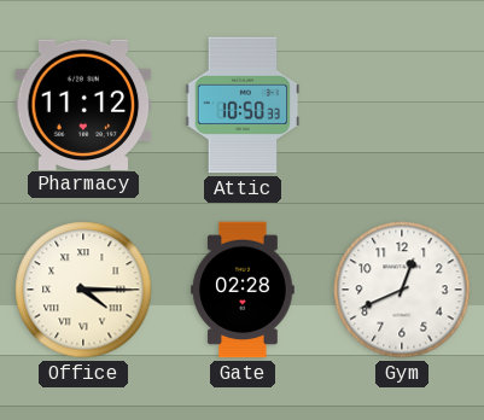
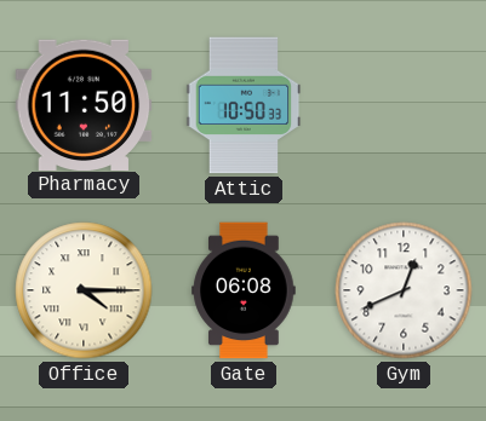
Pharmacy: 11:12 -> 11:50
Gate: 02:28 -> 06:08
